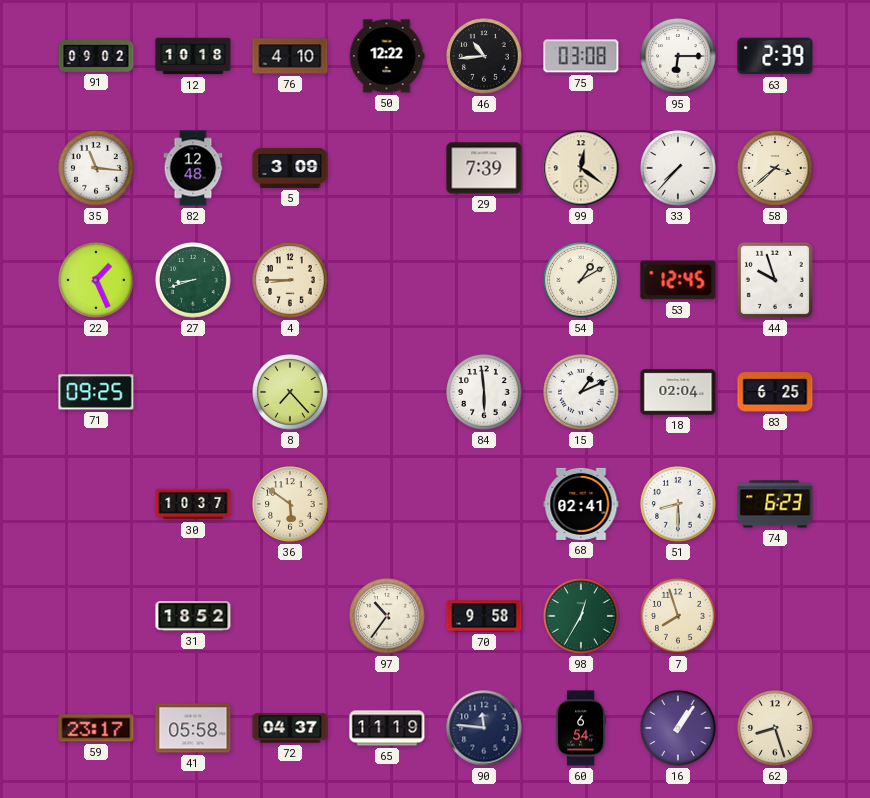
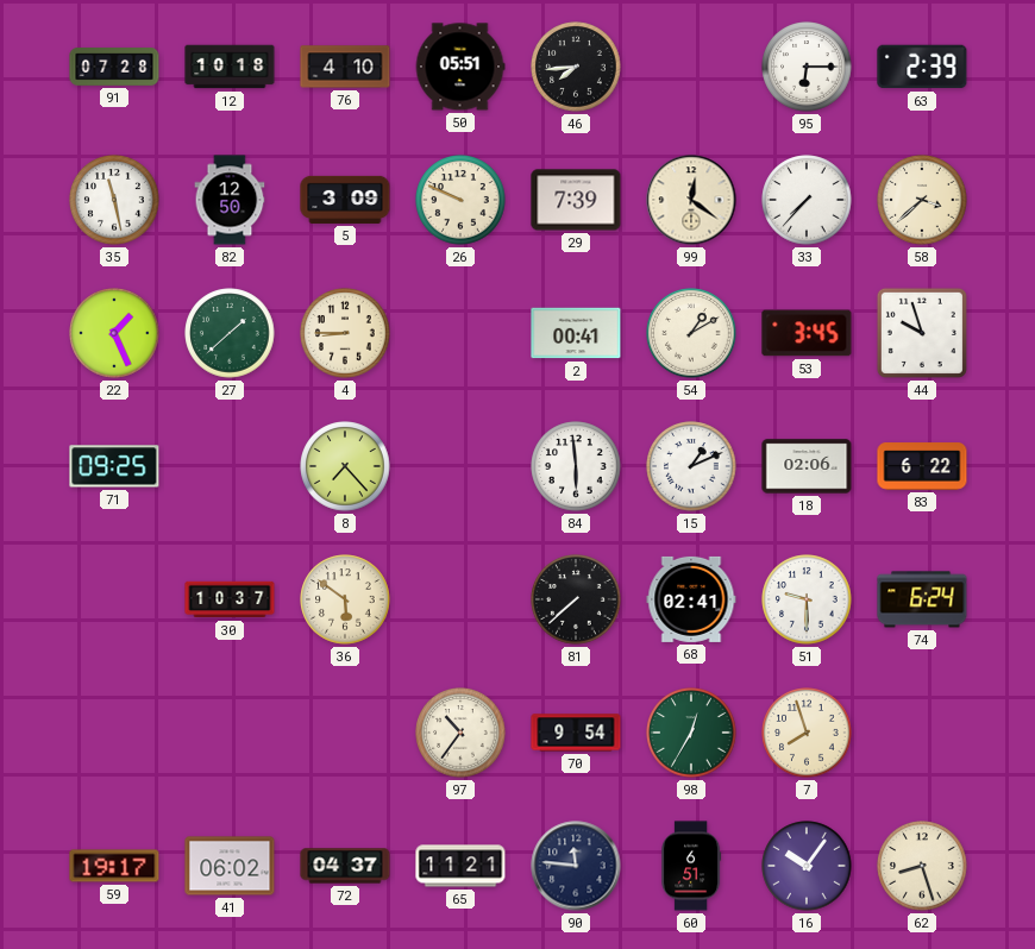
91: 09:02 -> 07:28
50: 12:22 -> 05:51
46: 10:44 -> 7:44
75: 03:08 -> none
35: 11:16 -> 11:28
82: 12:48 -> 12:50
26: none -> 9:49
27: 8:42 -> 1:38
2: none -> 00:41
53: 12:45 -> 3:45
18: 02:04 -> 02:06
83: 6:25 -> 6:22
81: none -> 7:38
51: 8:30 -> 9:30
74: 6:23 -> 6:24
31: 18:52 -> none
70: 9:58 -> 9:54
59: 23:17 -> 19:17
41: 05:58 -> 06:02
65: 11:19 -> 11:21
60: 6:54 -> 6:51
16: 1:06 -> 10:06
